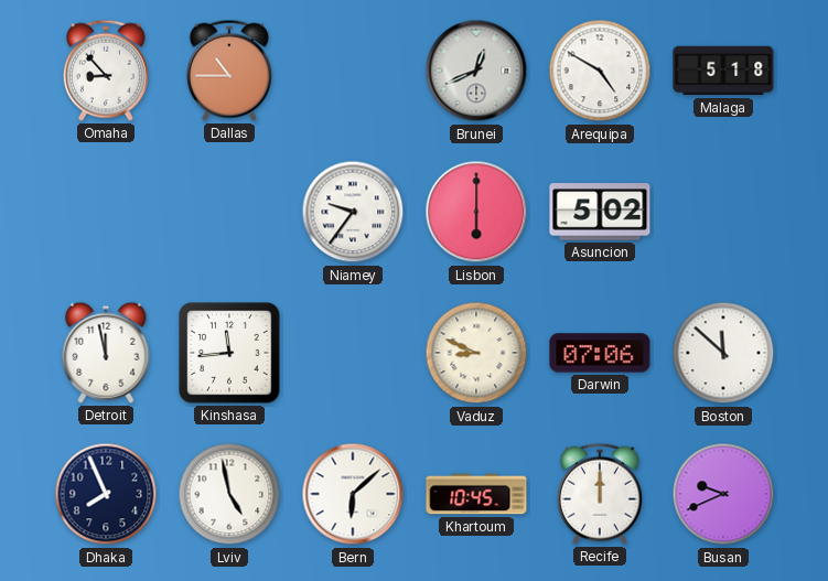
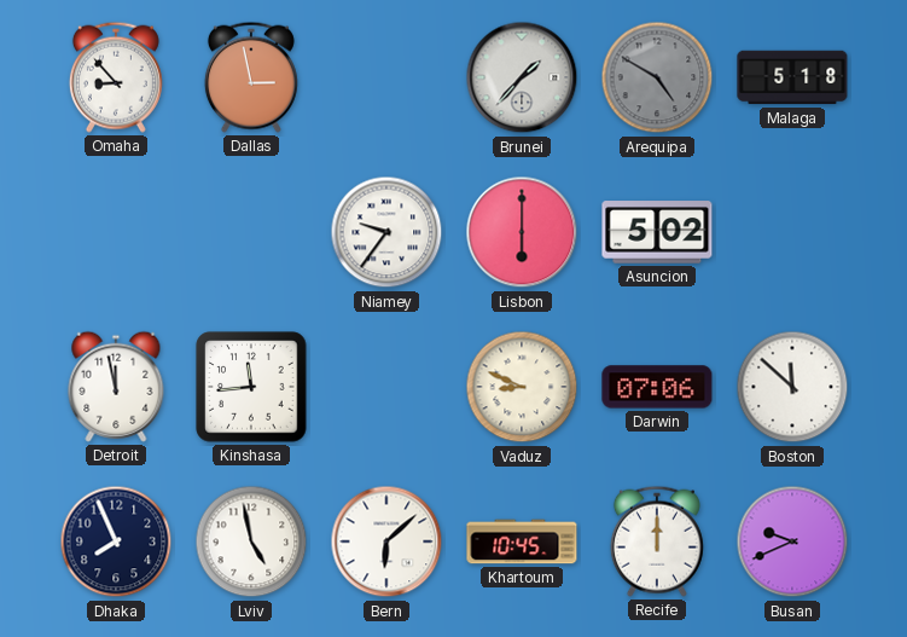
Dallas: 10:45 -> 2:58
Brunei: 12:41 -> 1:37
Arequipa dial: white -> grey
